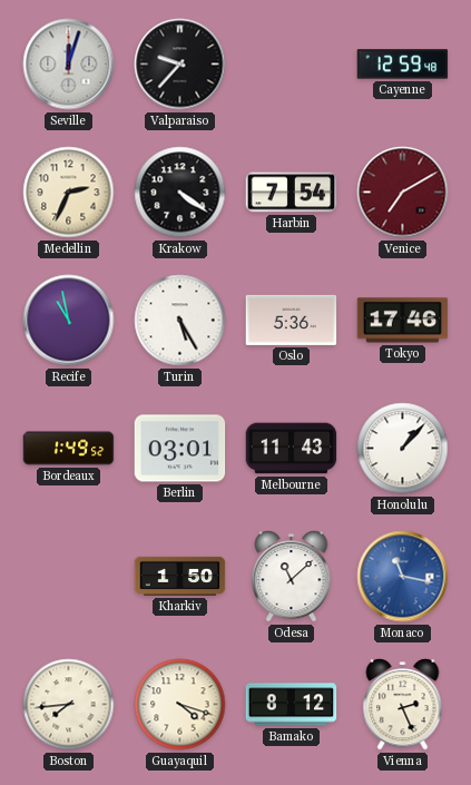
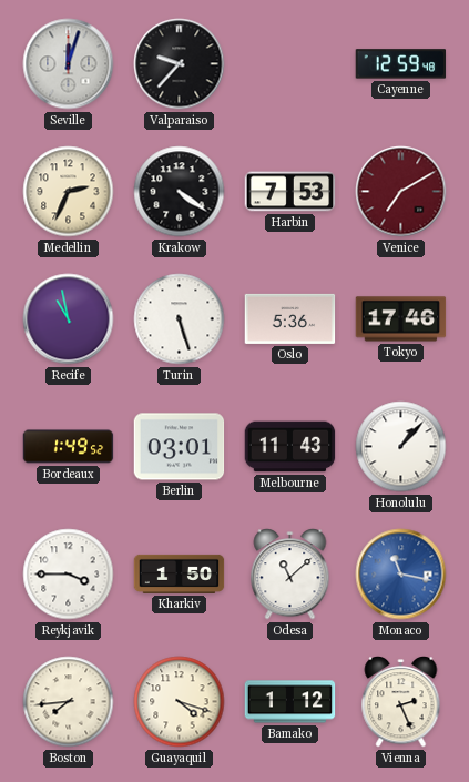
Harbin: 7:54 -> 7:53
Turin: 5:25 -> 5:27
Reykjavik: none -> 3:45
Bamako: 8:12 -> 1:12
